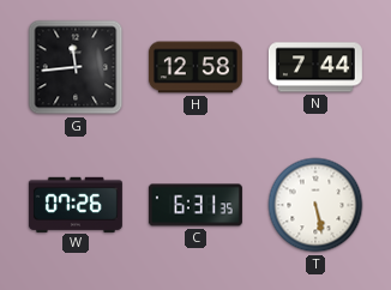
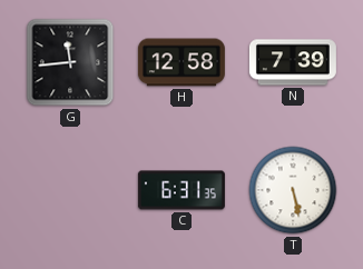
N: 7:44 -> 7:39
W: 07:26 -> none
